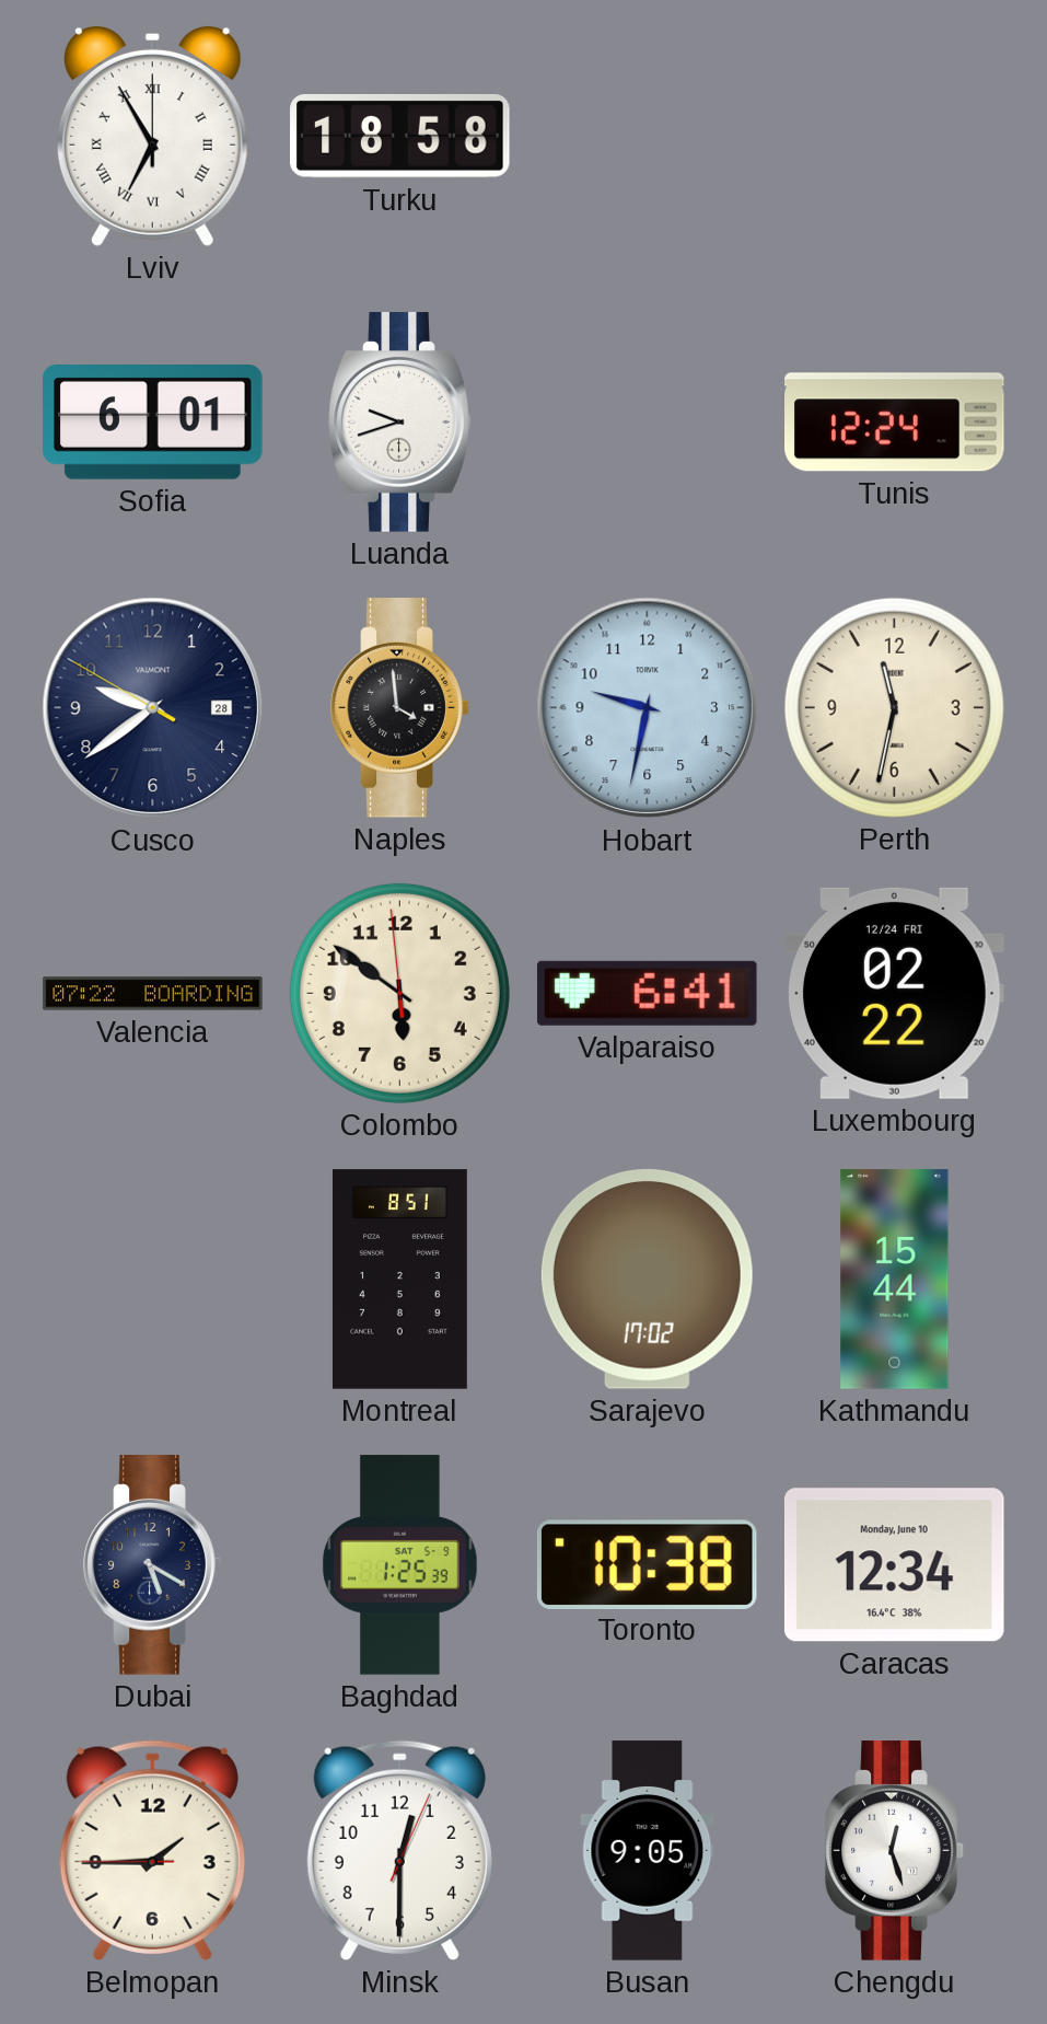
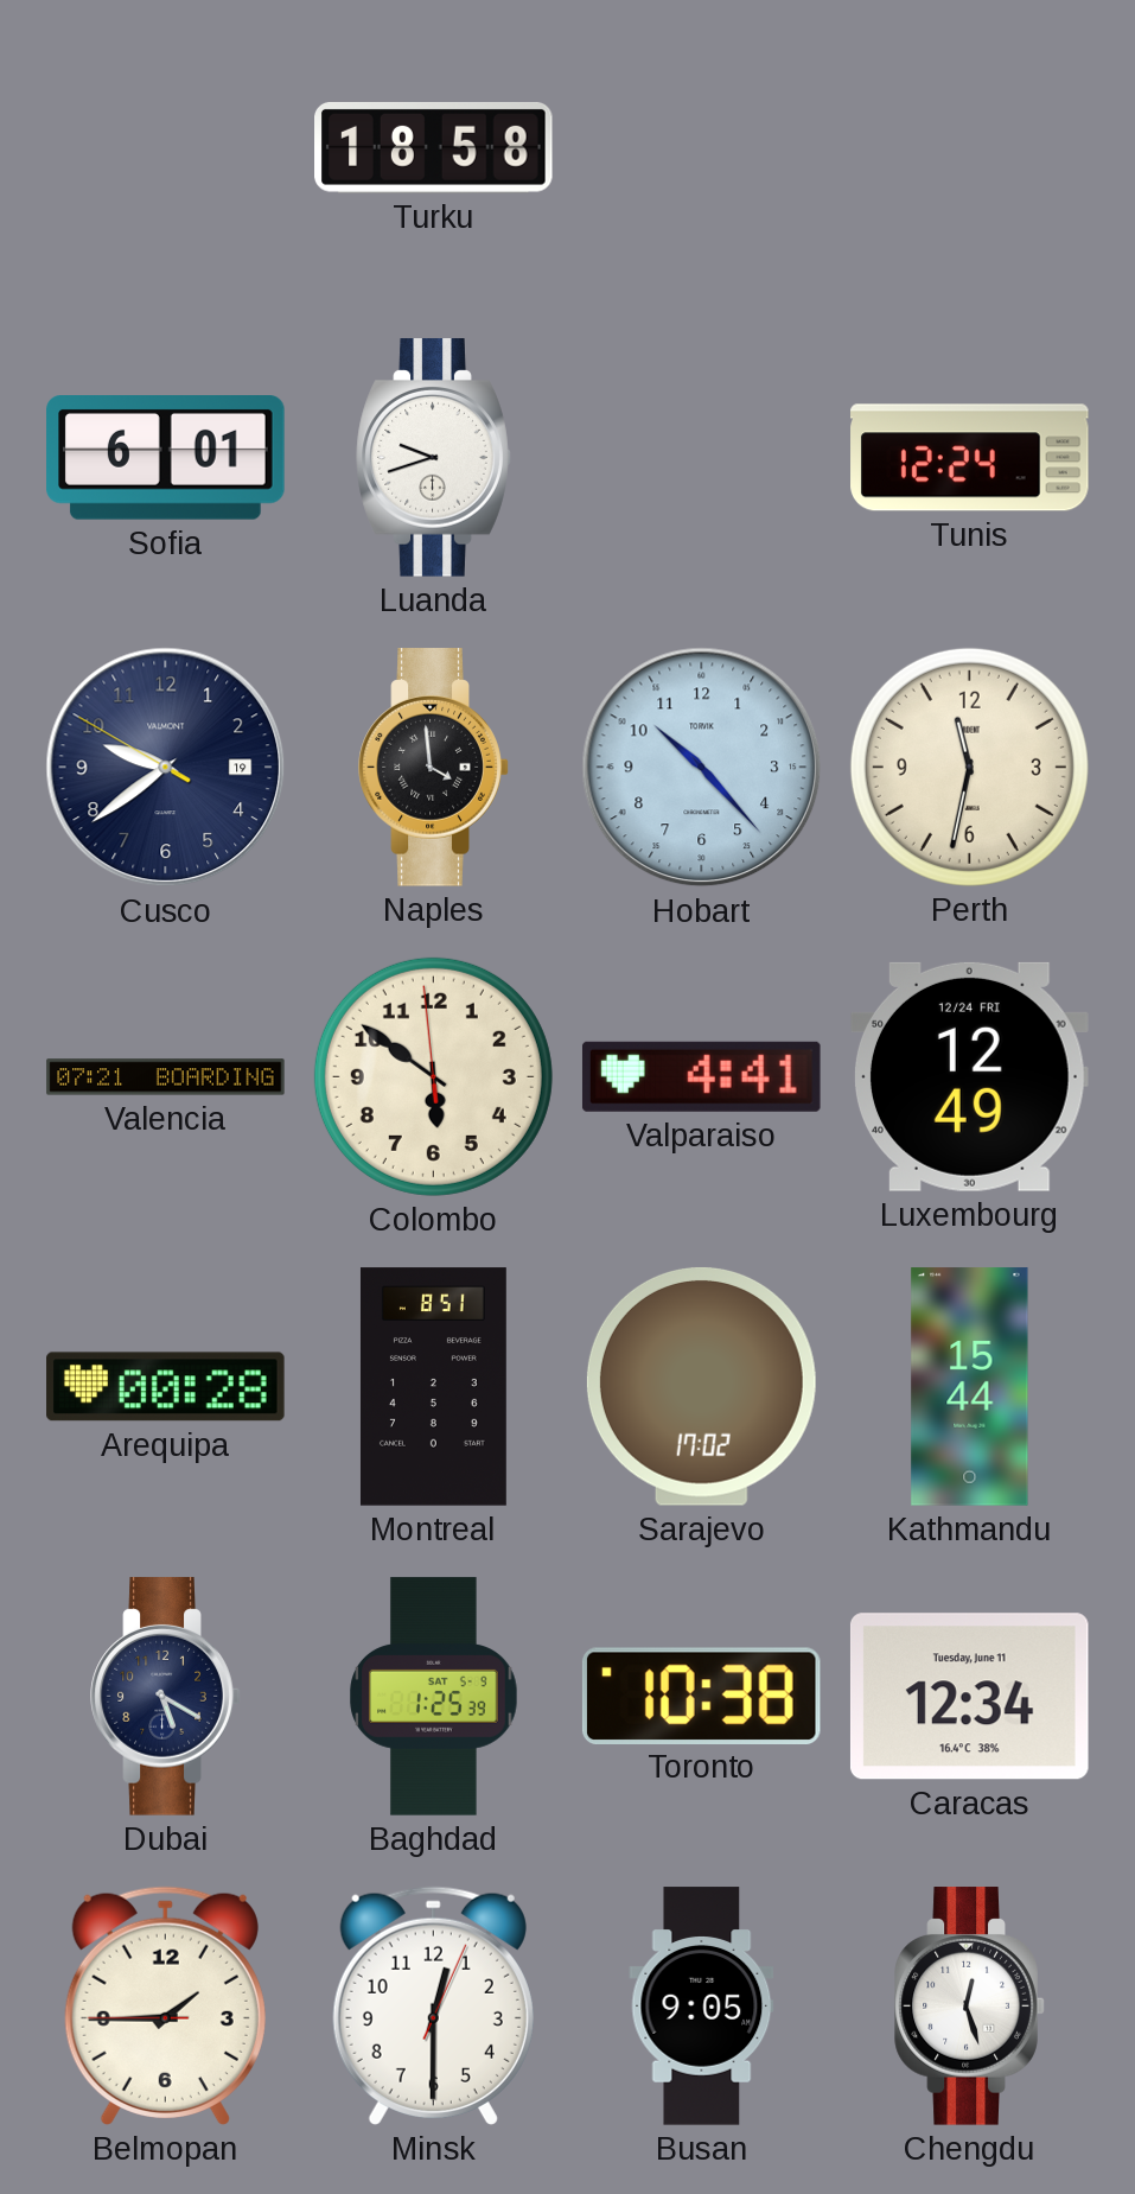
Lviv: 6:55 -> none
Cusco date: 28 -> 19
Hobart: 9:32 -> 10:23
Valencia: 07:22 -> 07:21
Valparaiso: 6:41 -> 4:41
Luxembourg: 02:22 -> 12:49
Arequipa: none -> 00:28
Caracas date: Monday, June 10 -> Tuesday, June 11
